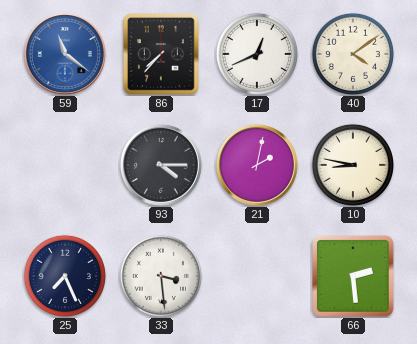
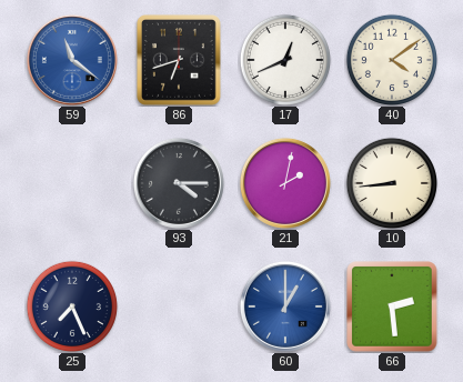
86: 7:37 -> 6:42
10: 8:47 -> 8:44
33: 3:29 -> none
60: none -> 1:00
